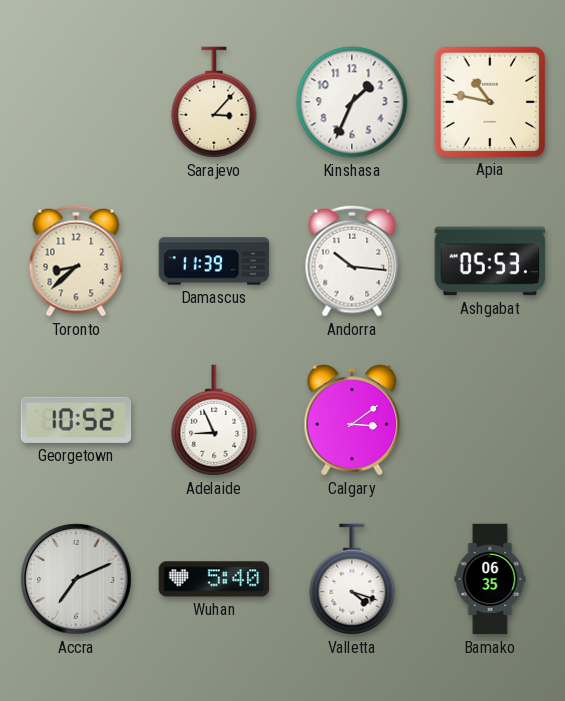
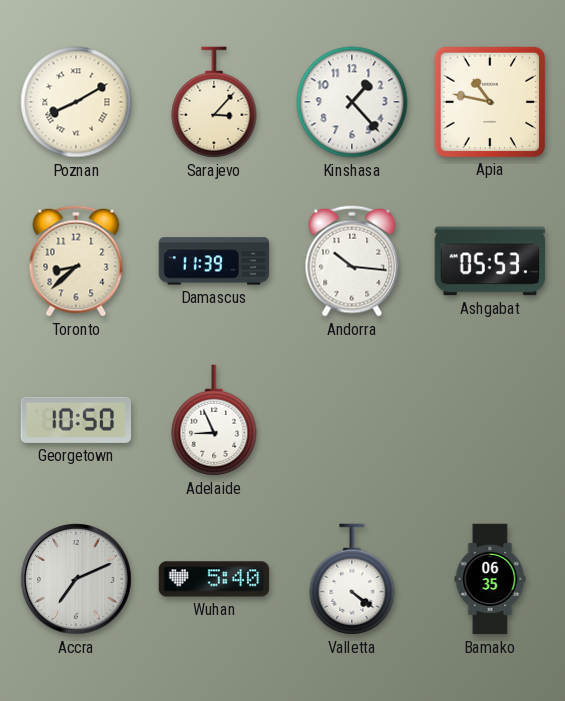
Poznan: none -> 8:10
Kinshasa: 1:34 -> 1:23
Georgetown: 10:52 -> 10:50
Calgary: 3:09 -> none
Valletta: 4:18 -> 4:21
